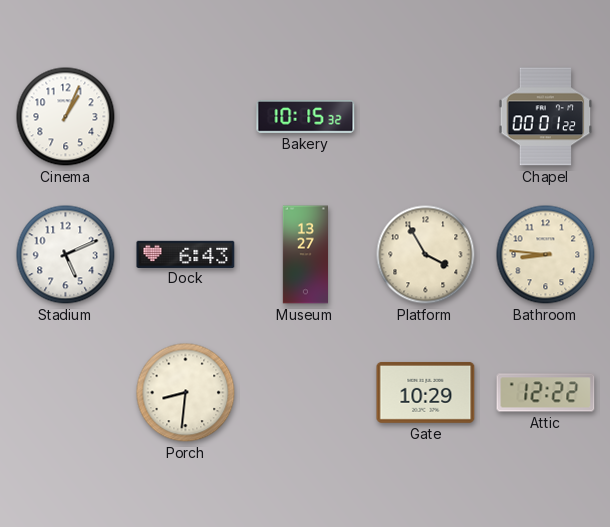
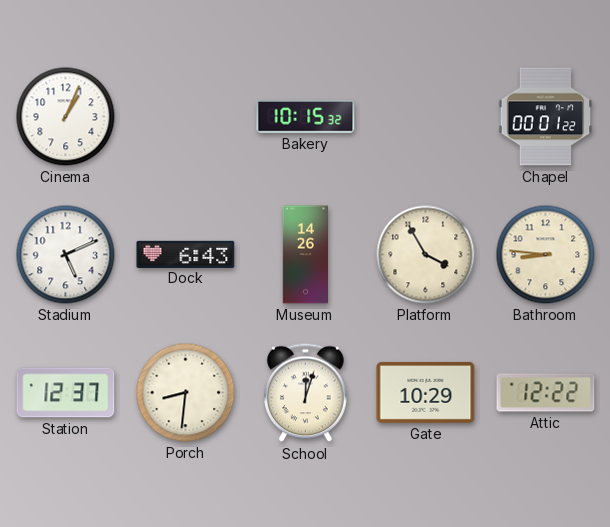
Museum: 13:27 -> 14:26
Station: none -> 12:37
School: none -> 12:03
